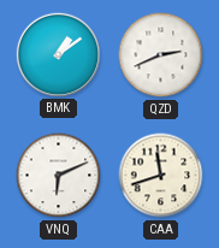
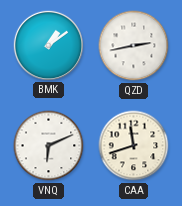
QZD: 2:41 -> 2:43
